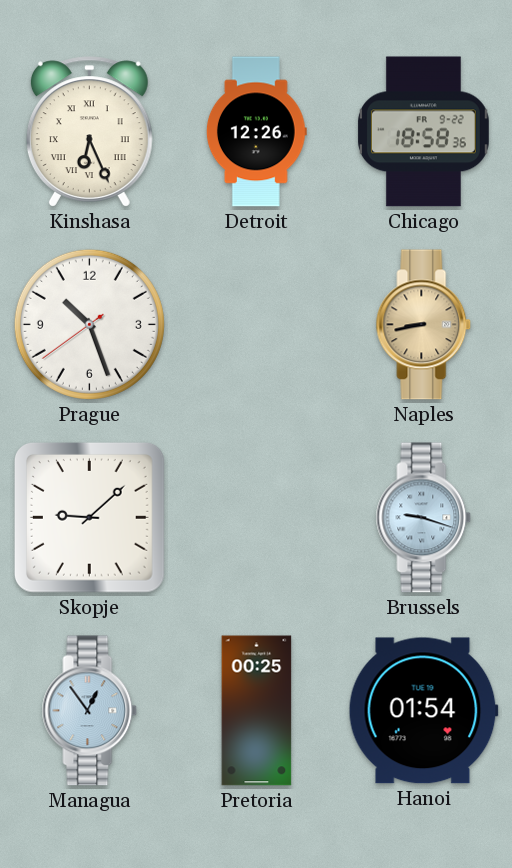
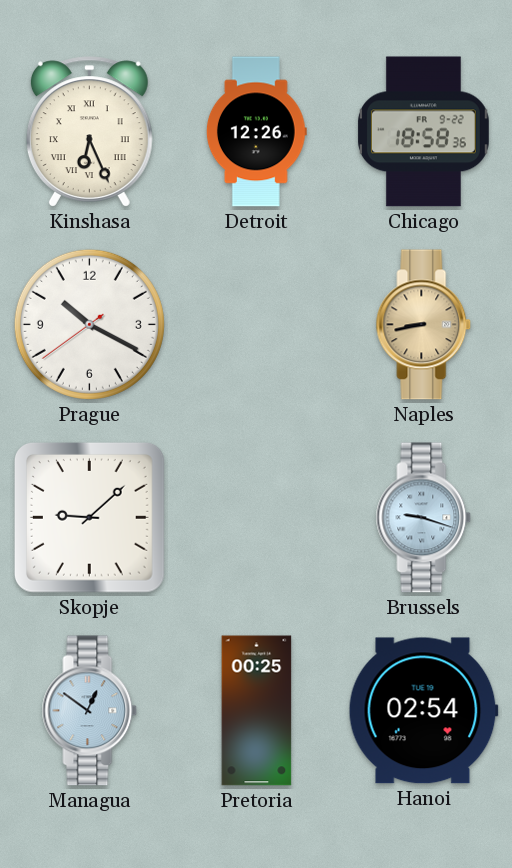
Prague: 10:26 -> 10:19
Managua: 12:54 -> 12:51
Hanoi: 01:54 -> 02:54
